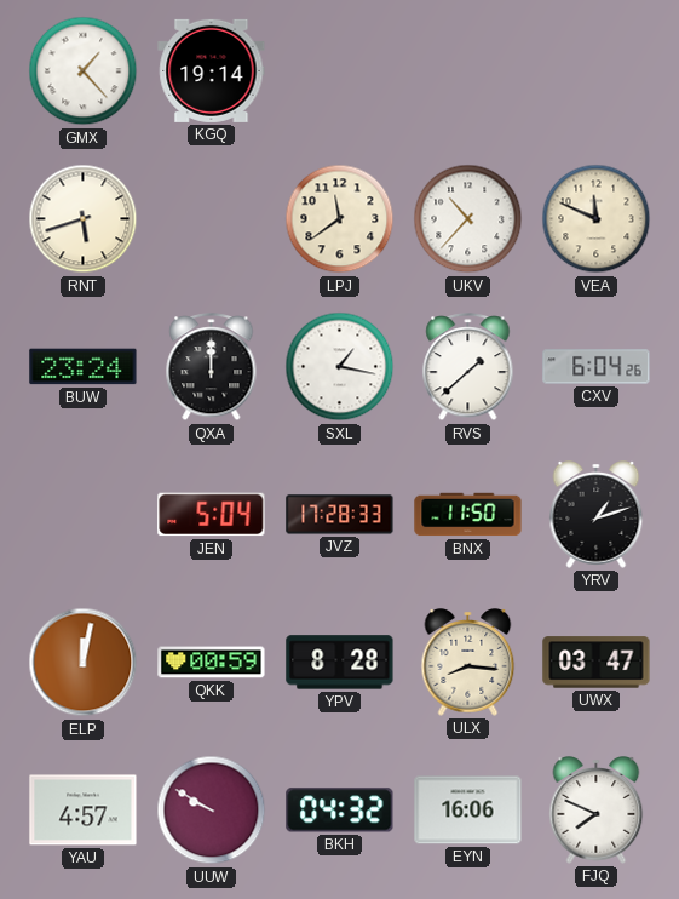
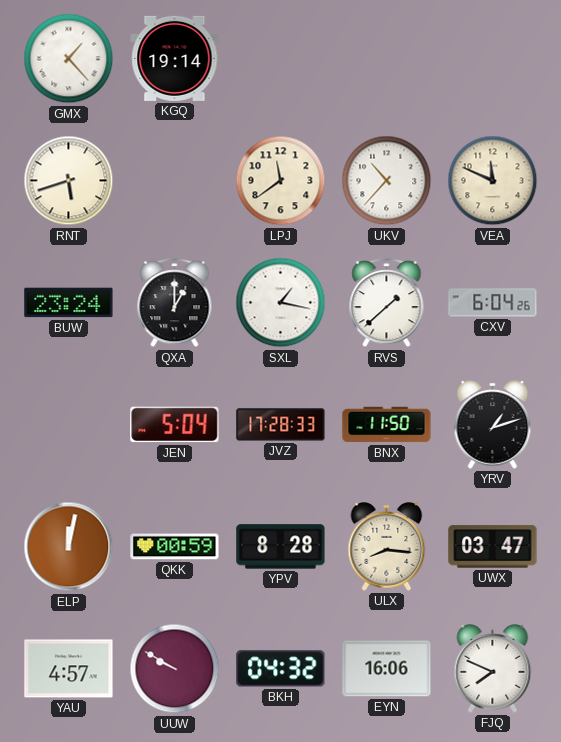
QXA: 12:00 -> 1:00
